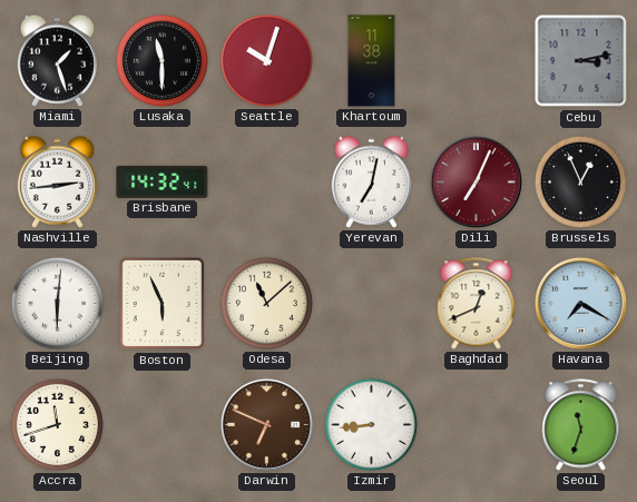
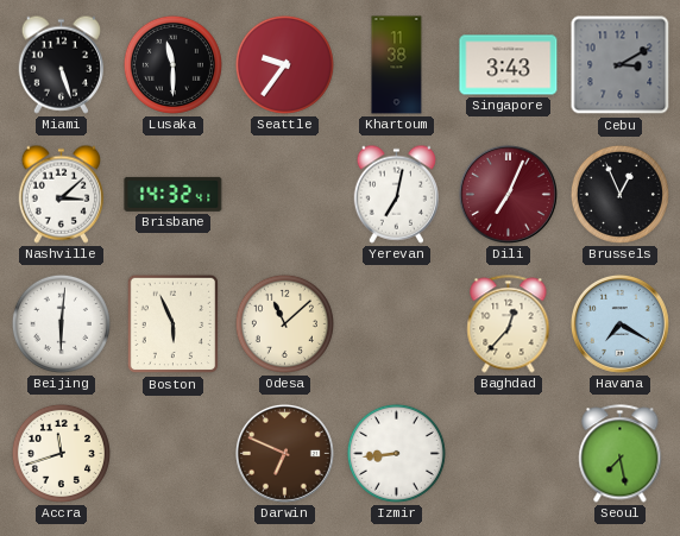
Miami: 1:27 -> 5:27
Seattle: 10:03 -> 9:36
Singapore: none -> 3:43
Cebu: 3:13 -> 3:10
Nashville: 2:44 -> 3:08
Baghdad: 12:41 -> 12:37
Seoul: 11:33 -> 7:28
